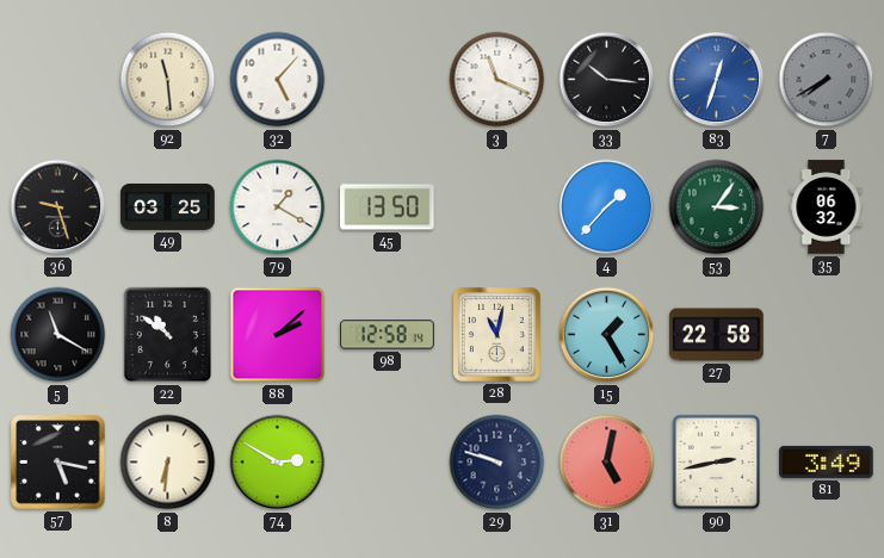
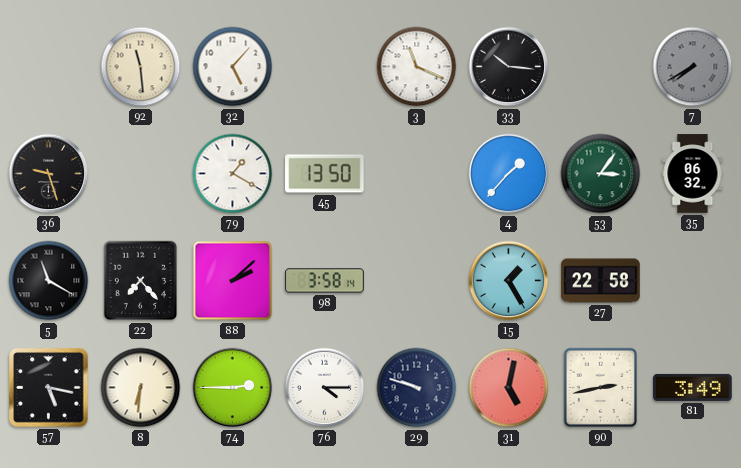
83: 12:33 -> none
49: 03:25 -> none
22: 10:51 -> 7:23
98: 12:58 -> 3:58
28: 11:02 -> none
74: 2:50 -> 2:45
76: none -> 4:15
